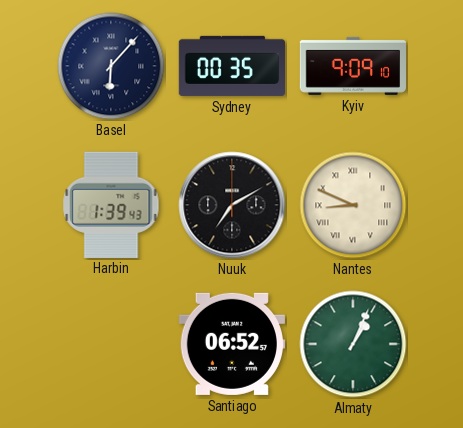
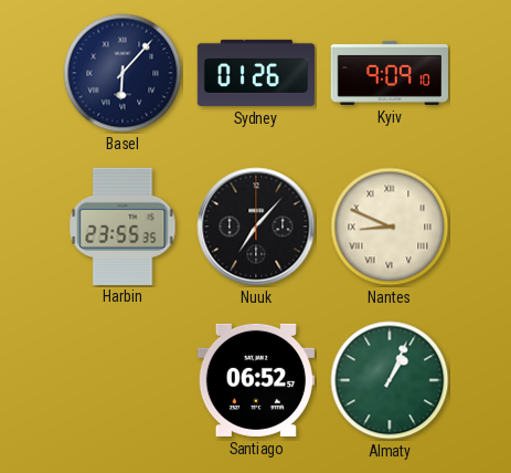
Sydney: 00:35 -> 01:26
Harbin: 1:39 -> 23:55
Nuuk: 7:10 -> 7:07
